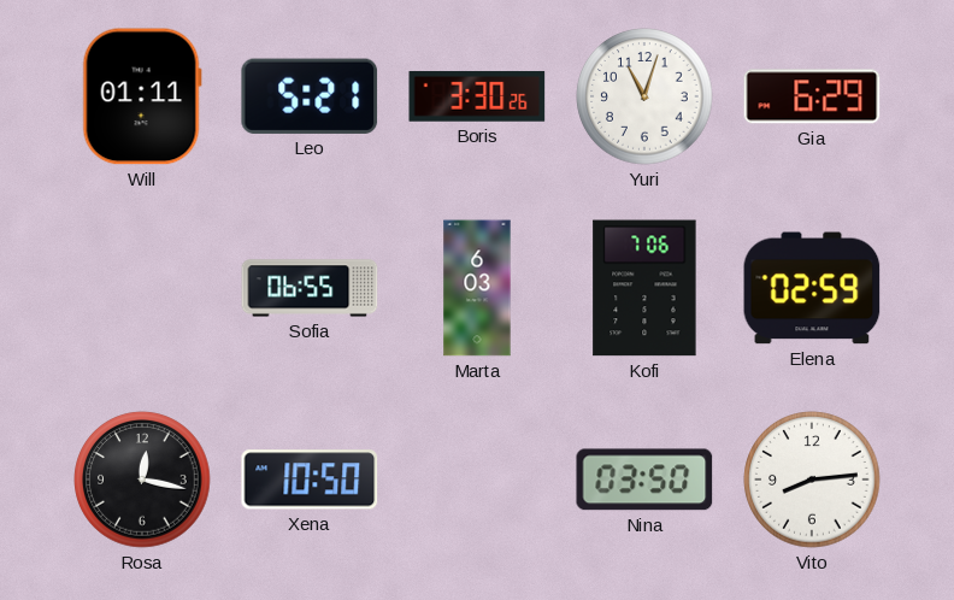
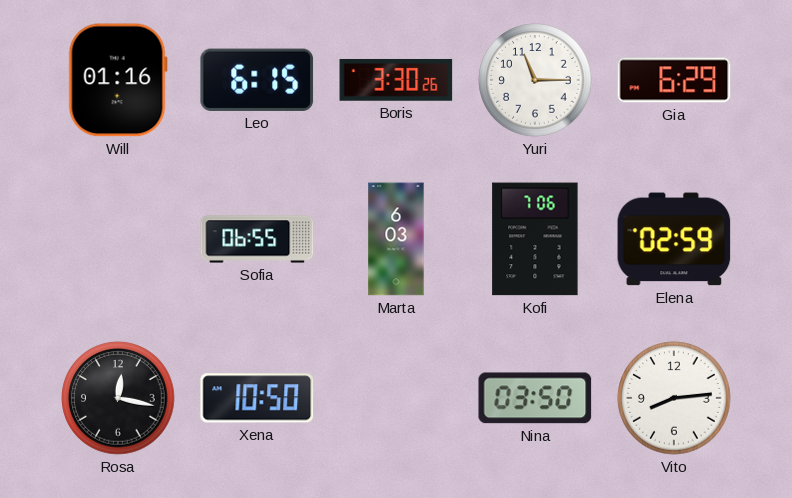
Will: 01:11 -> 01:16
Leo: 5:21 -> 6:15
Yuri: 11:03 -> 11:15
